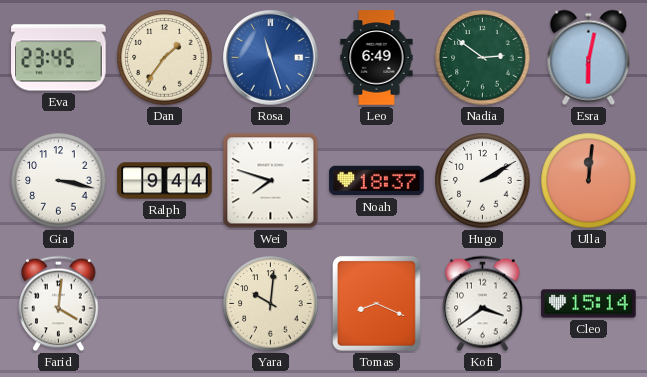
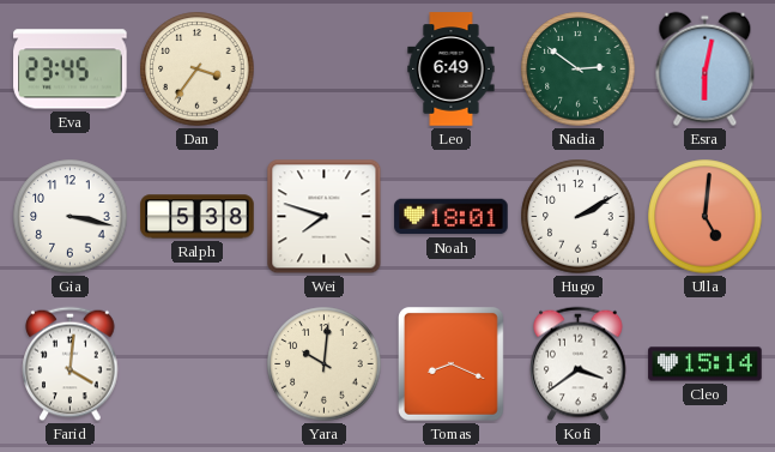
Dan: 1:36 -> 3:36
Rosa: 11:27 -> none
Ralph: 9:44 -> 5:38
Noah: 18:37 -> 18:01
Ulla: 12:01 -> 5:01
